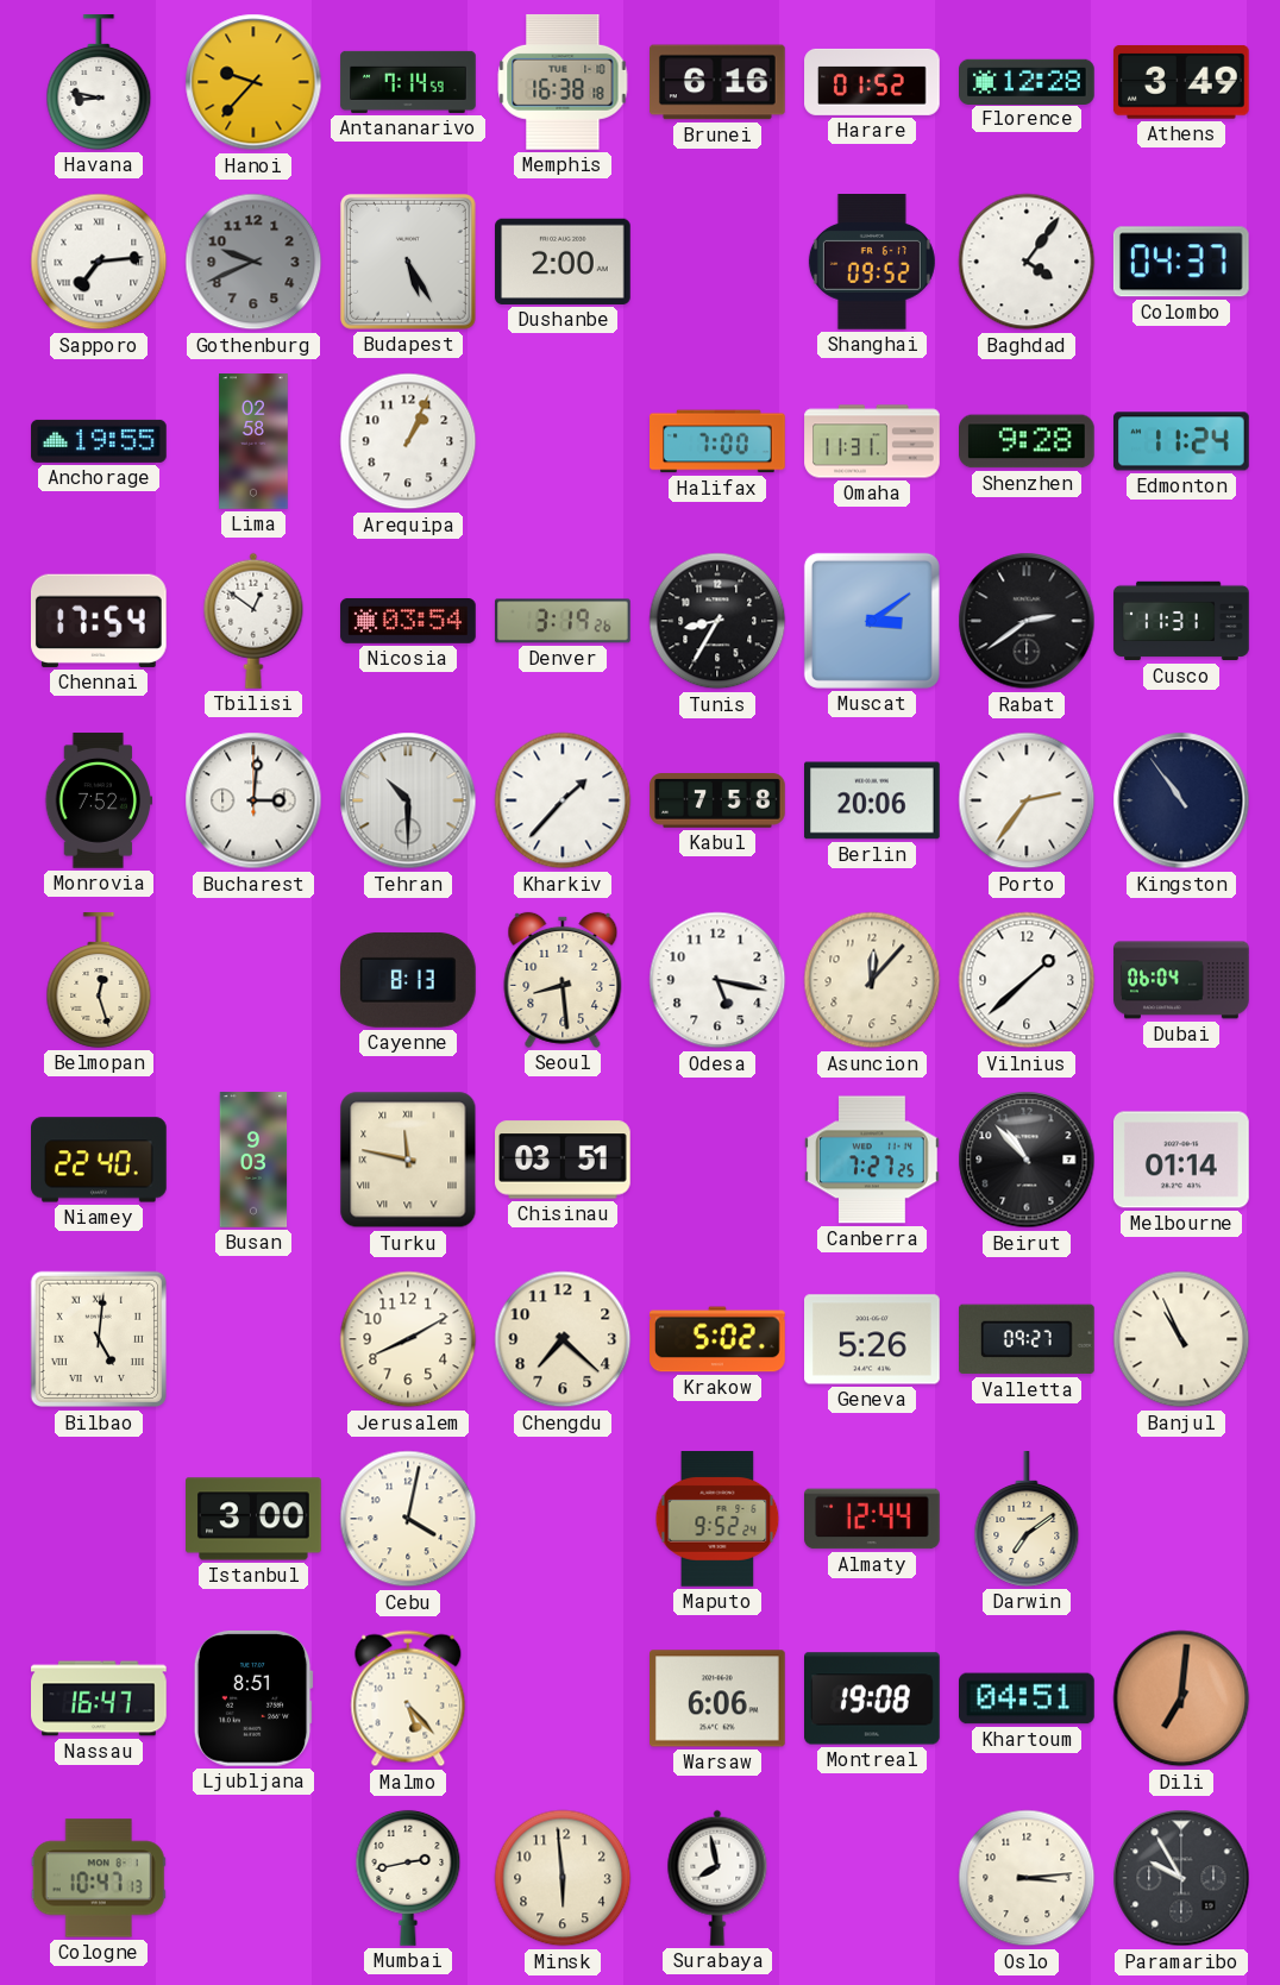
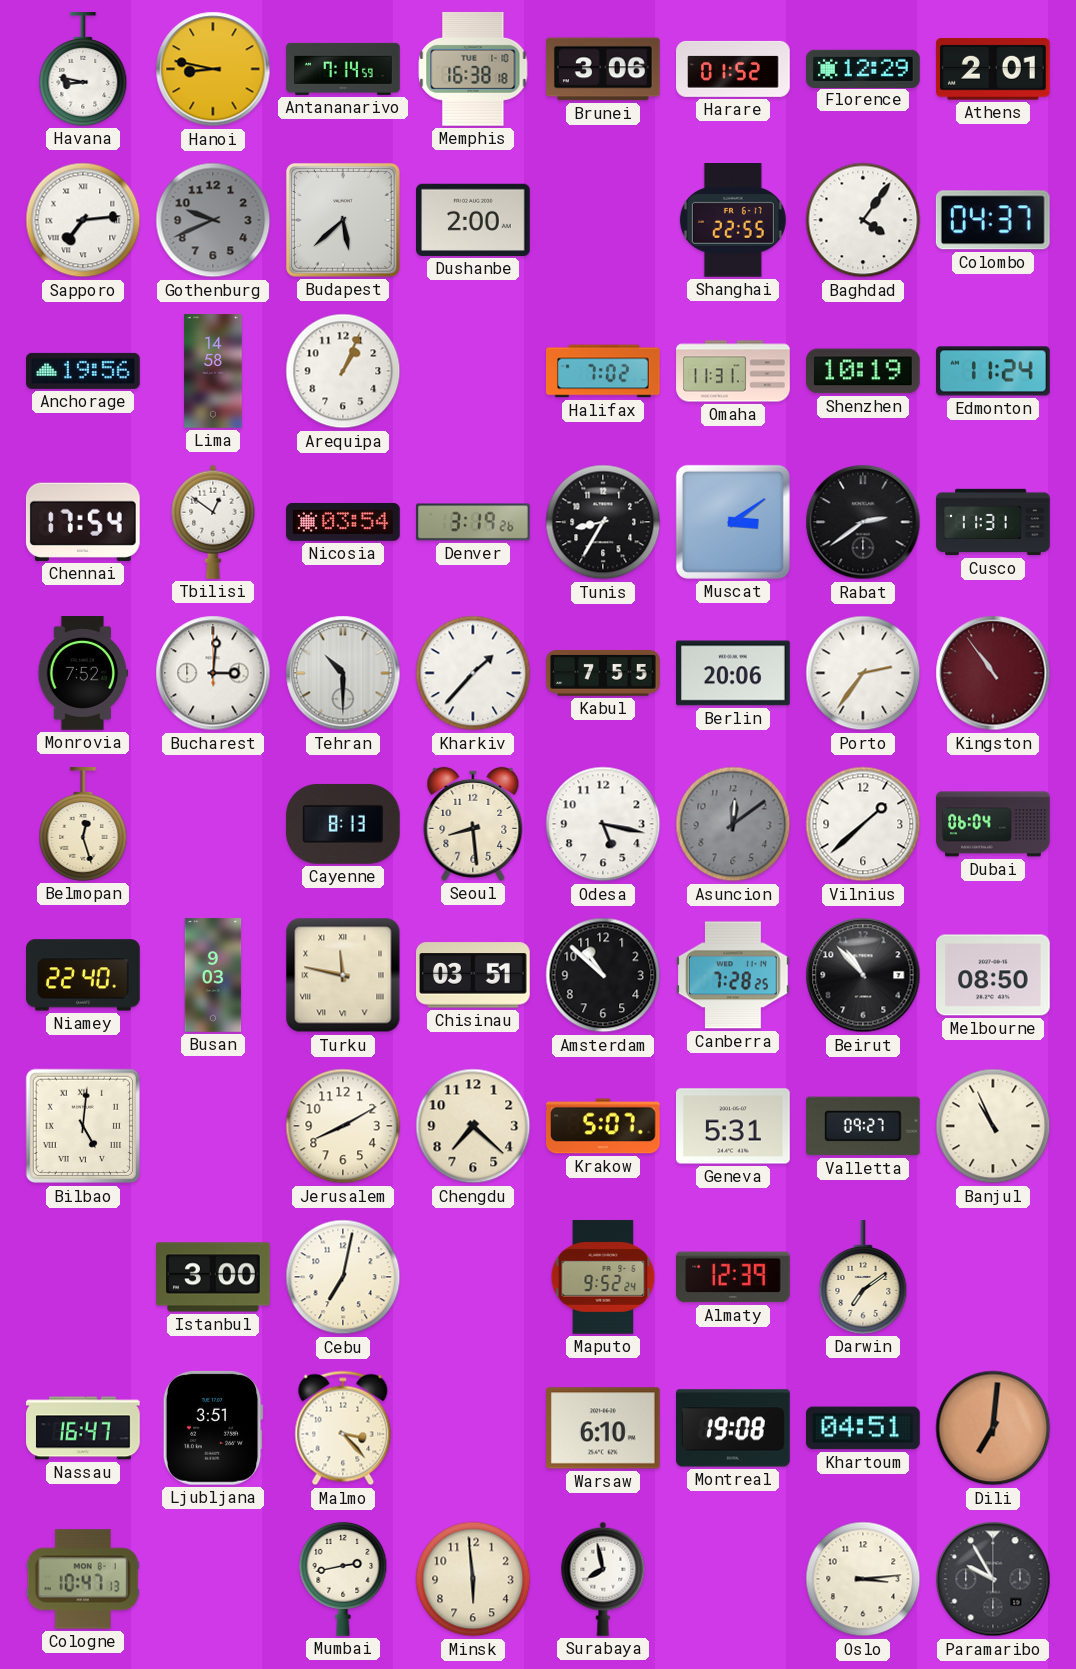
Hanoi: 9:37 -> 8:47
Brunei: 6:16 -> 3:06
Florence: 12:28 -> 12:29
Athens: 3:49 -> 2:01
Budapest: 5:25 -> 5:38
Shanghai: 09:52 -> 22:55
Anchorage: 19:55 -> 19:56
Lima: 02:58 -> 14:58
Halifax: 7:00 -> 7:02
Shenzhen: 9:28 -> 10:19
Kabul: 7:58 -> 7:55
Kingston dial: navy -> burgundy
Asuncion: 12:07 -> 12:09
Asuncion dial: cream -> grey
Amsterdam: none -> 10:52
Canberra: 7:27 -> 7:28
Melbourne: 01:14 -> 08:50
Krakow: 5:02 -> 5:07
Geneva: 5:26 -> 5:31
Cebu: 4:02 -> 7:02
Almaty: 12:44 -> 12:39
Ljubljana: 8:51 -> 3:51
Malmo: 5:23 -> 3:23
Warsaw: 6:06 -> 6:10
